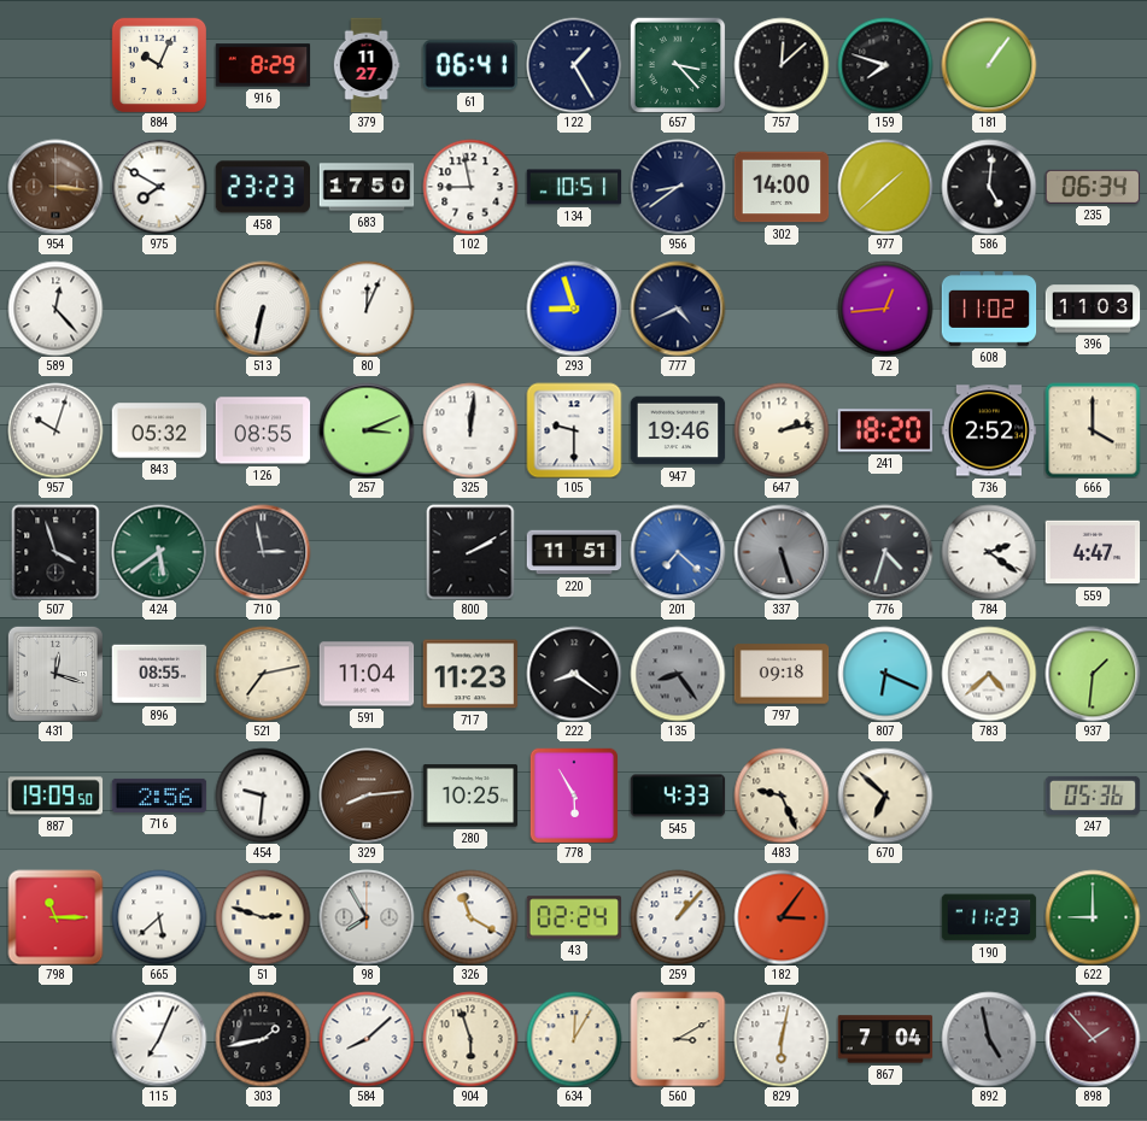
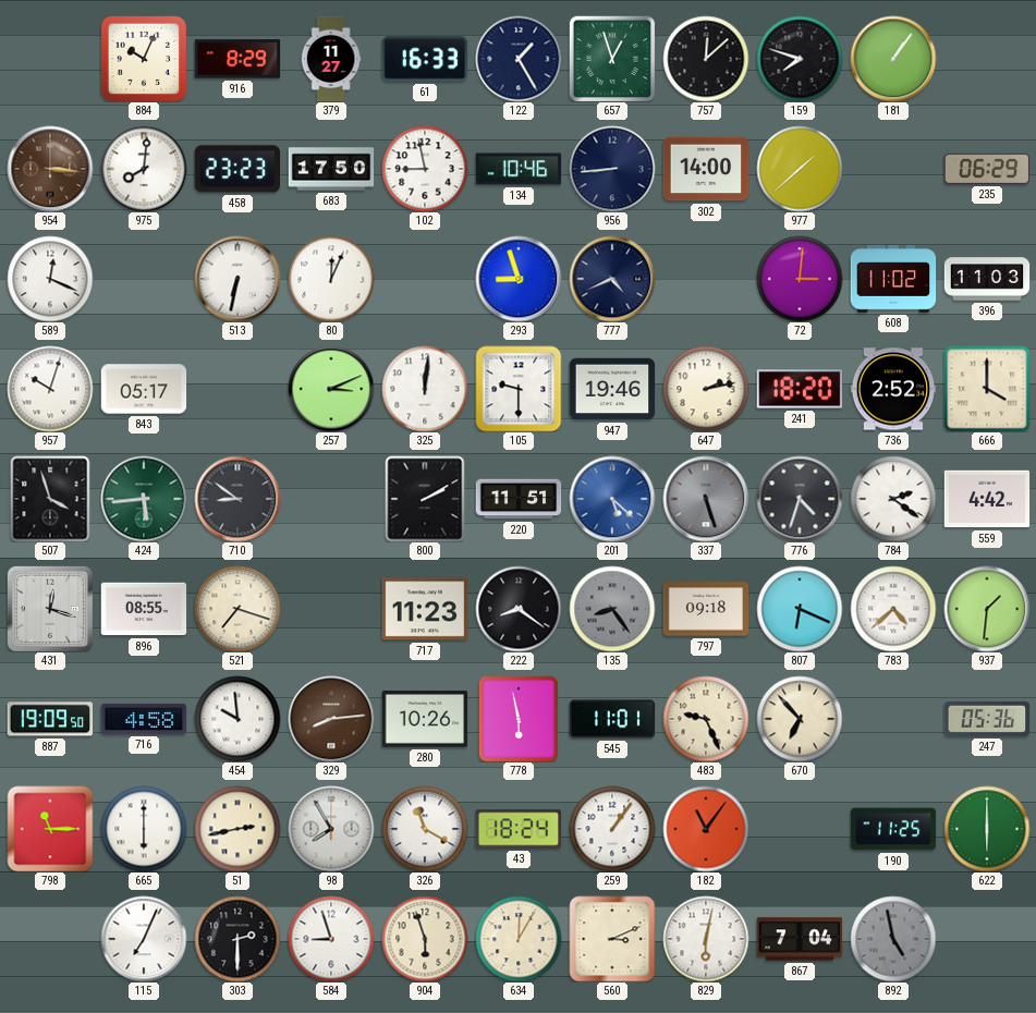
61: 06:41 -> 16:33
657: 3:23 -> 12:57
975: 7:50 -> 8:01
134: 10:51 -> 10:46
956: 8:39 -> 8:44
586: 5:01 -> none
235: 06:34 -> 06:29
589: 12:23 -> 12:19
72: 12:44 -> 3:01
843: 05:32 -> 05:17
126: 08:55 -> none
424: 5:39 -> 5:44
710: 2:58 -> 8:51
201: 7:22 -> 5:22
559: 4:47 -> 4:42
521: 7:13 -> 7:18
591: 11:04 -> none
716: 2:56 -> 4:58
454: 9:31 -> 9:59
280: 10:25 -> 10:26
778: 5:55 -> 5:58
545: 4:33 -> 11:01
670: 6:52 -> 6:53
665: 5:38 -> 6:00
51: 2:48 -> 2:43
43: 02:24 -> 18:24
259: 1:07 -> 1:06
182: 3:06 -> 11:06
190: 11:23 -> 11:25
622: 9:00 -> 6:00
303: 1:43 -> 2:30
584: 8:08 -> 8:57
560: 3:10 -> 3:11
898: 1:53 -> none
